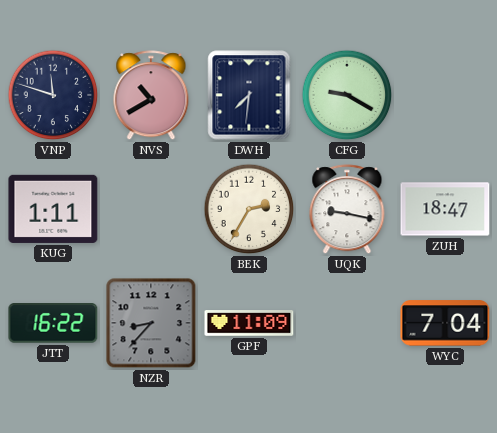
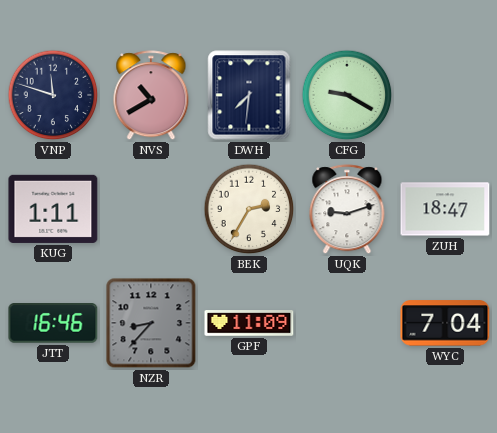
UQK: 9:17 -> 9:12
JTT: 16:22 -> 16:46
